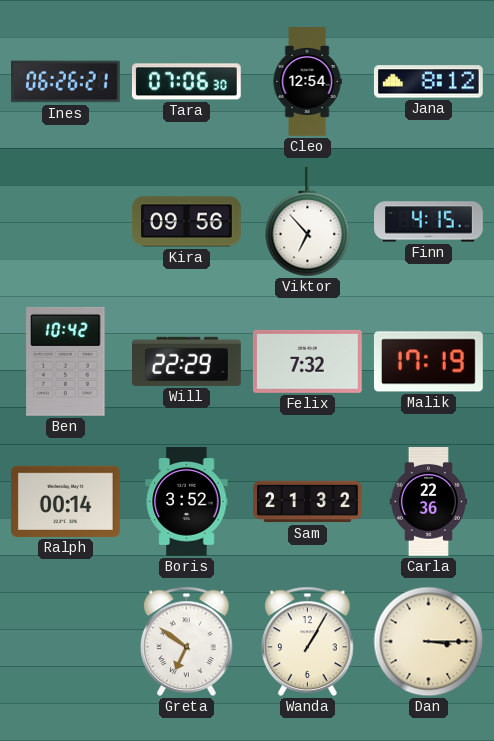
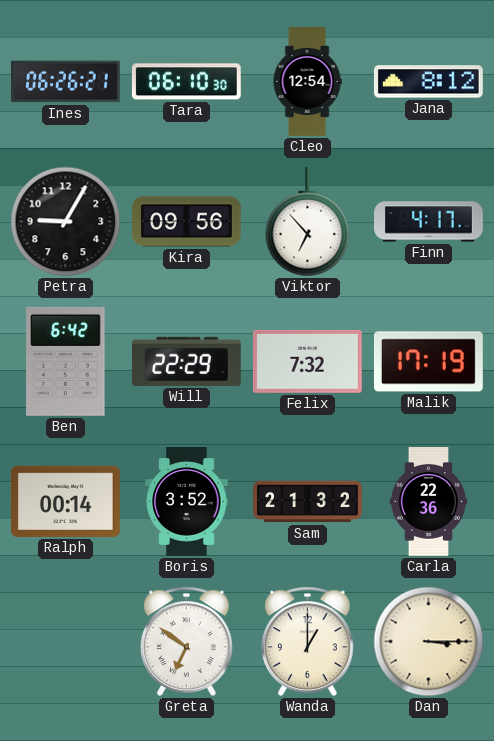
Tara: 07:06 -> 06:10
Petra: none -> 9:05
Finn: 4:15 -> 4:17
Ben: 10:42 -> 6:42
Wanda: 1:05 -> 1:00
